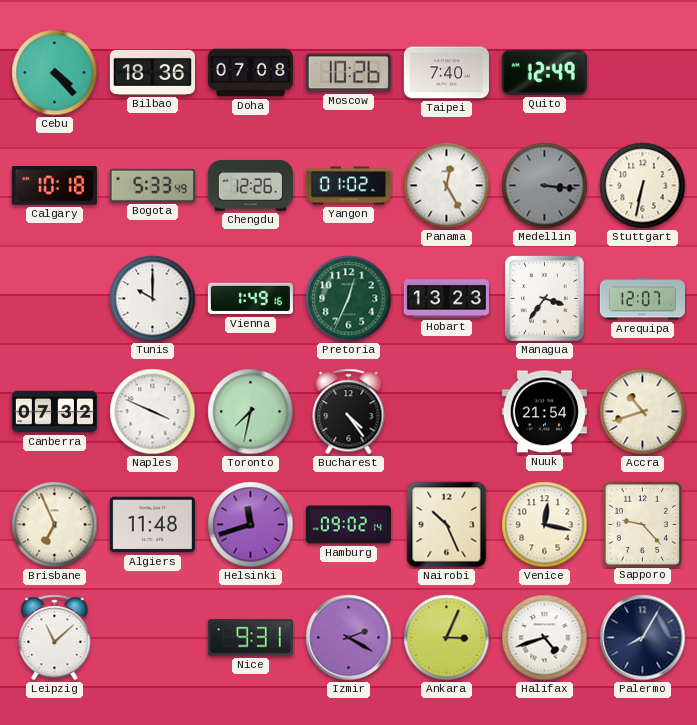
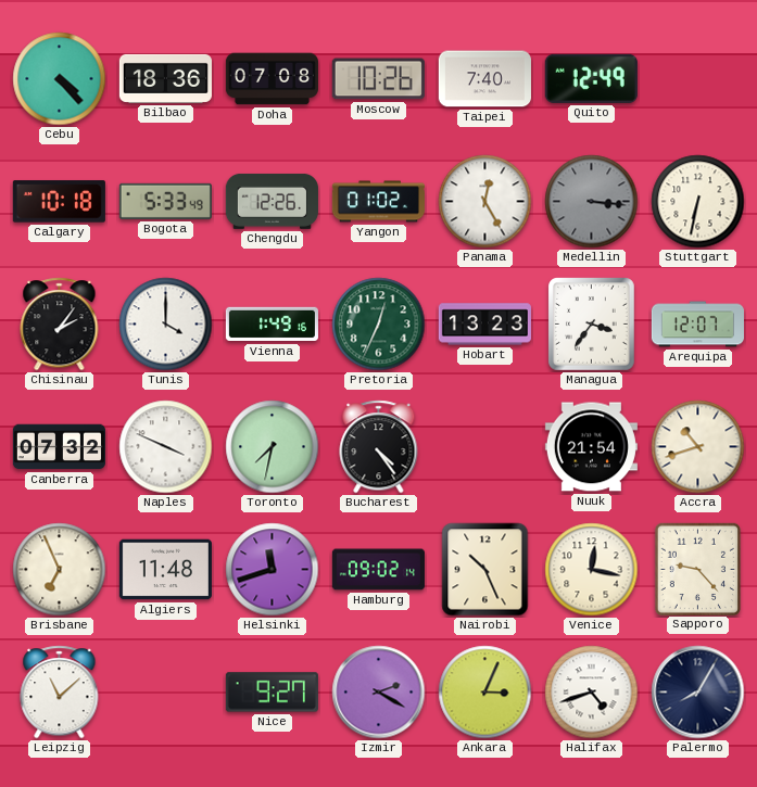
Chisinau: none -> 2:06
Tunis: 10:00 -> 4:00
Nice: 9:31 -> 9:27
